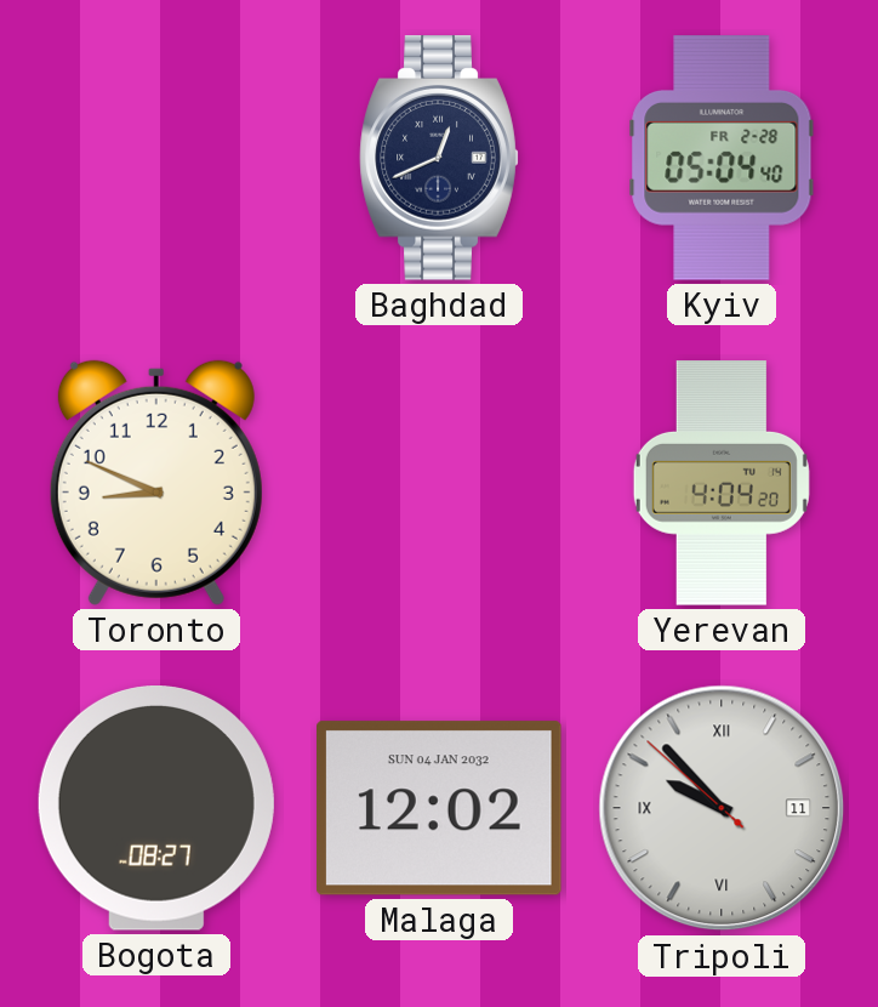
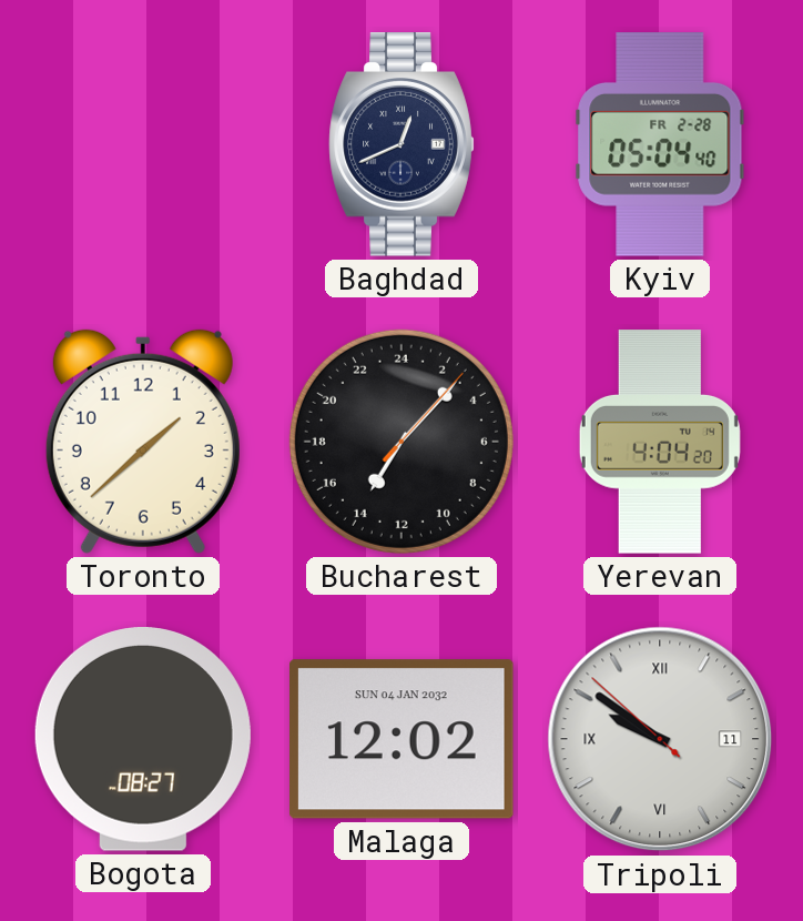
Toronto: 8:49 -> 1:38
Bucharest: none -> 14:07
Tripoli: 9:52 -> 9:50
